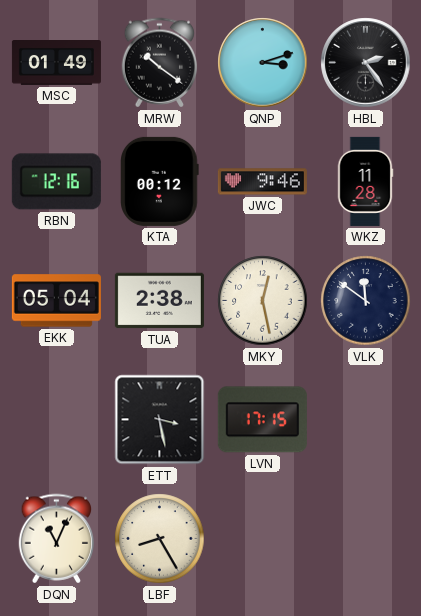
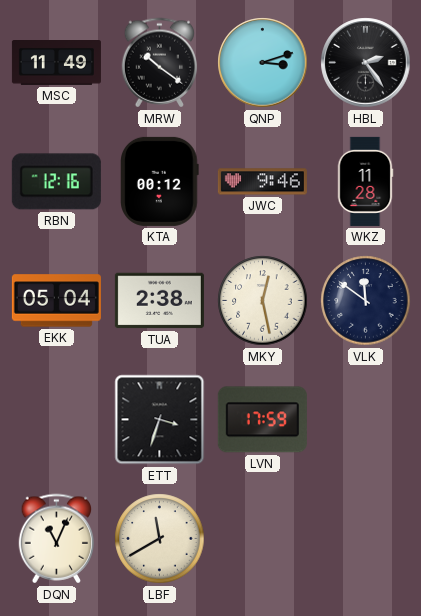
MSC: 01:49 -> 11:49
ETT: 3:28 -> 3:33
LVN: 17:15 -> 17:59
LBF: 8:25 -> 11:40
